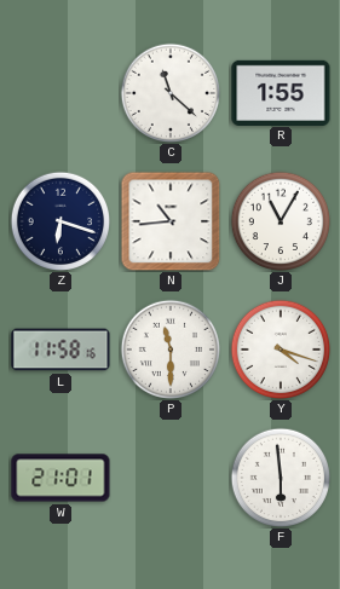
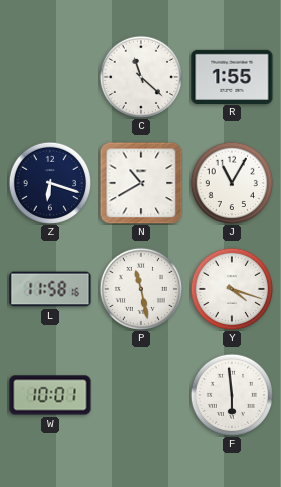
N: 10:44 -> 10:40
P: 11:30 -> 11:28
W: 21:01 -> 10:01
